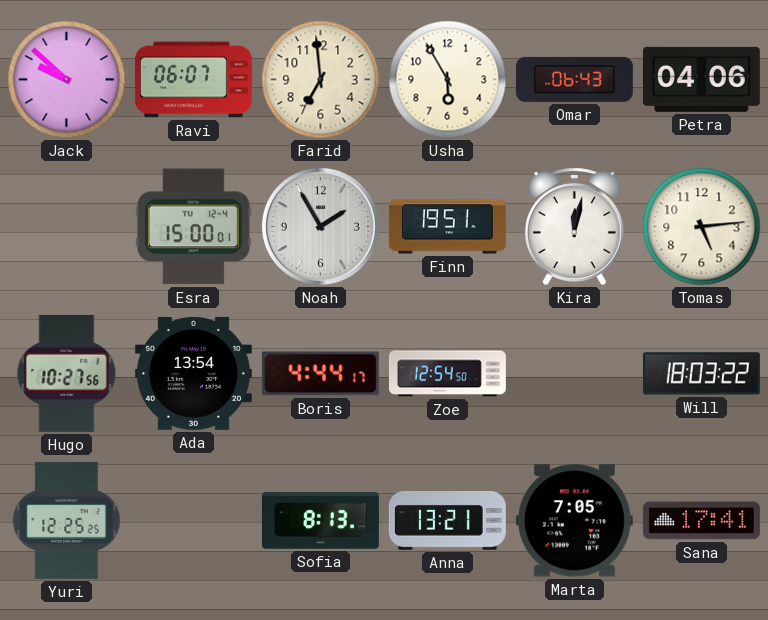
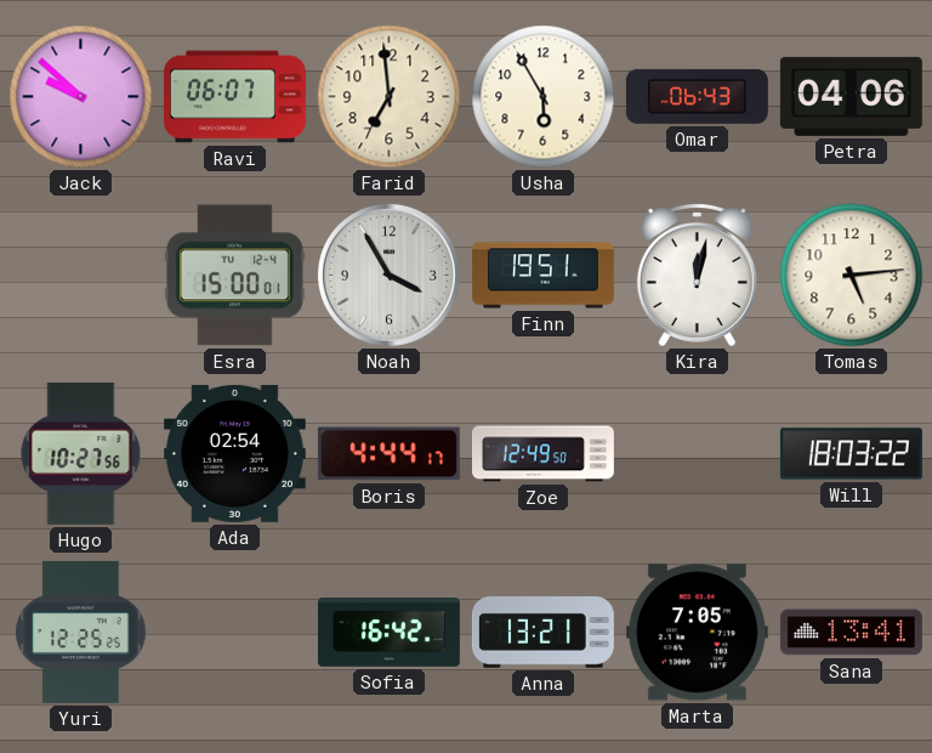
Noah: 1:55 -> 3:55
Ada: 13:54 -> 02:54
Zoe: 12:54 -> 12:49
Sofia: 8:13 -> 16:42
Sana: 17:41 -> 13:41
